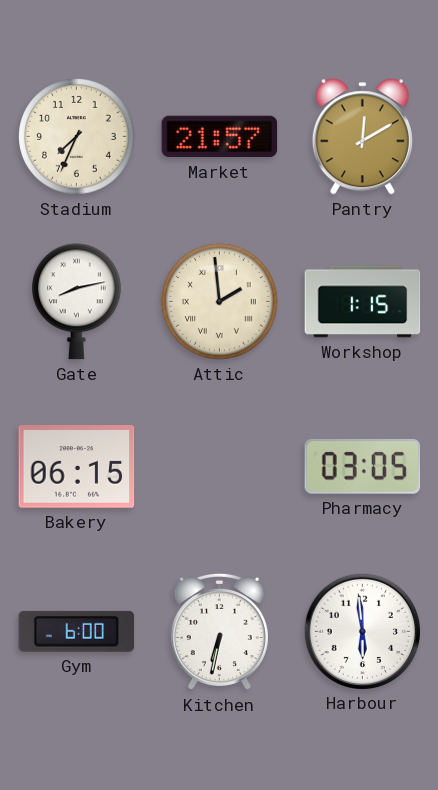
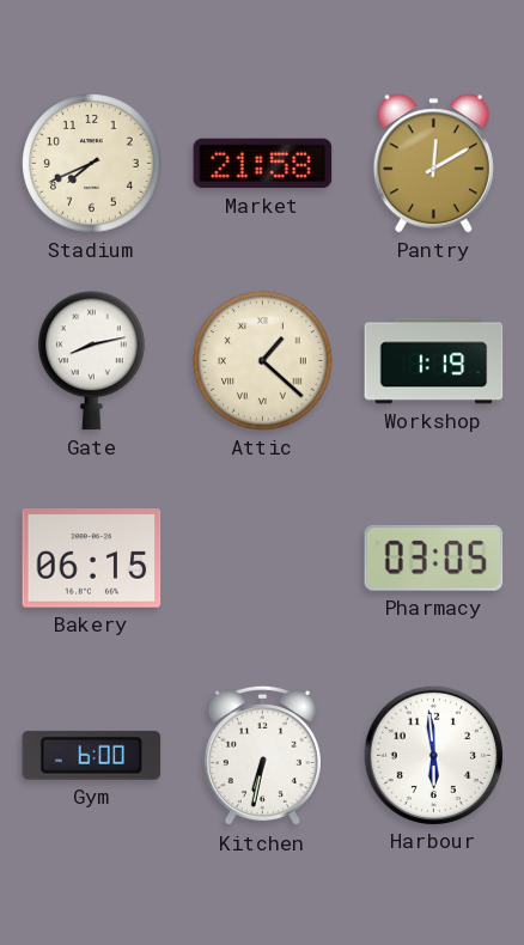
Stadium: 7:34 -> 7:41
Market: 21:57 -> 21:58
Attic: 1:59 -> 1:22
Workshop: 1:15 -> 1:19
